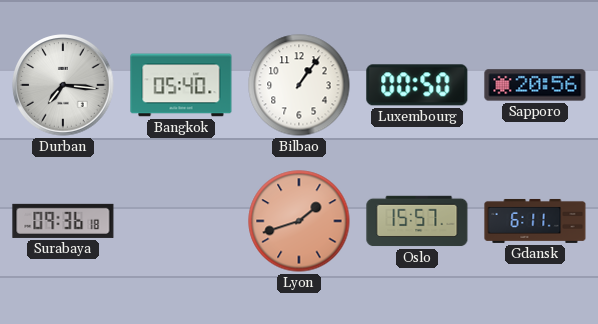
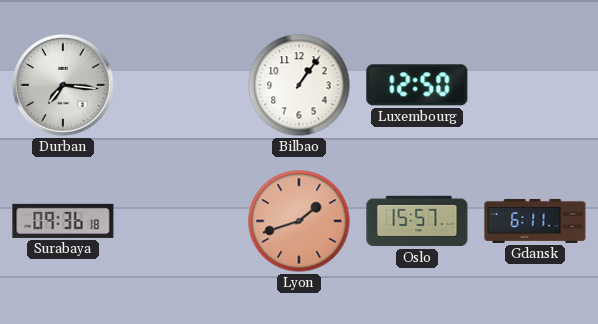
Bangkok: 05:40 -> none
Luxembourg: 00:50 -> 12:50
Sapporo: 20:56 -> none
